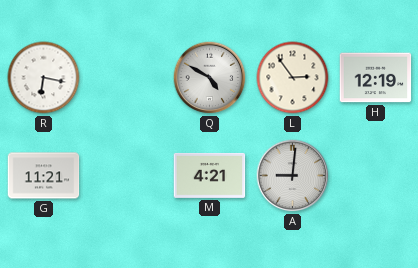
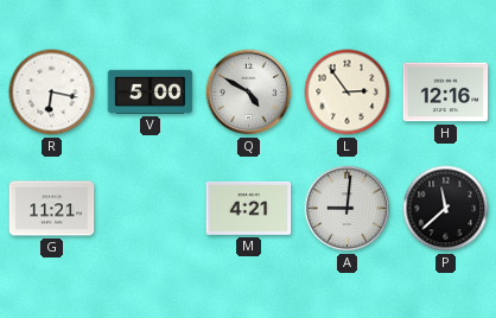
V: none -> 5:00
H: 12:19 -> 12:16
P: none -> 11:38
